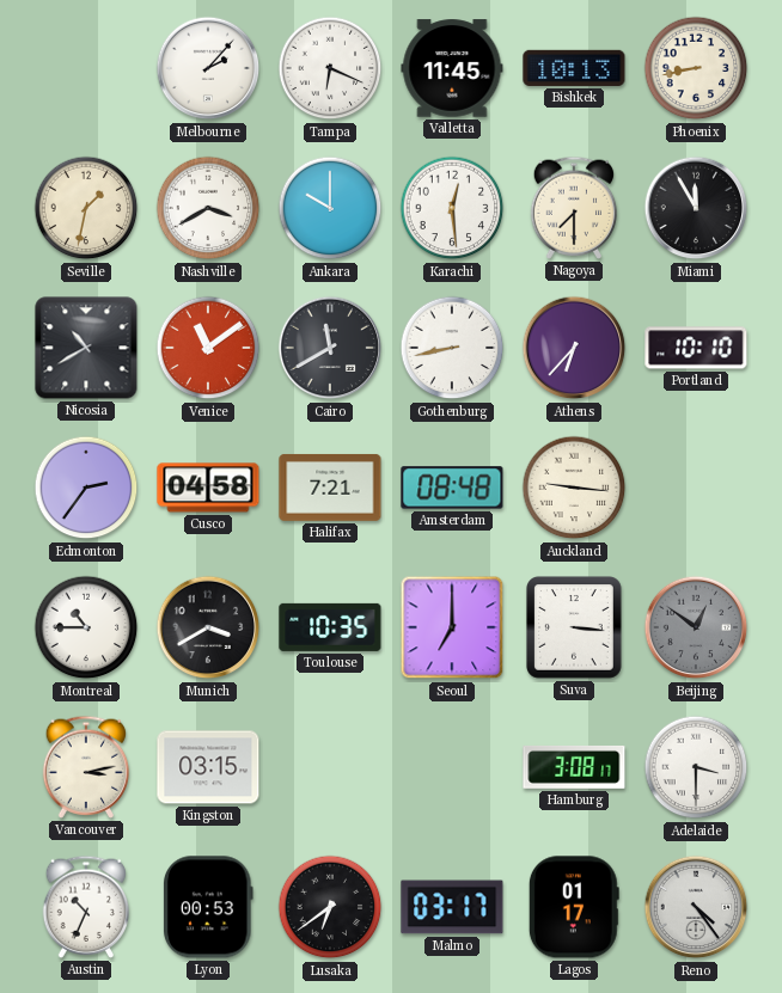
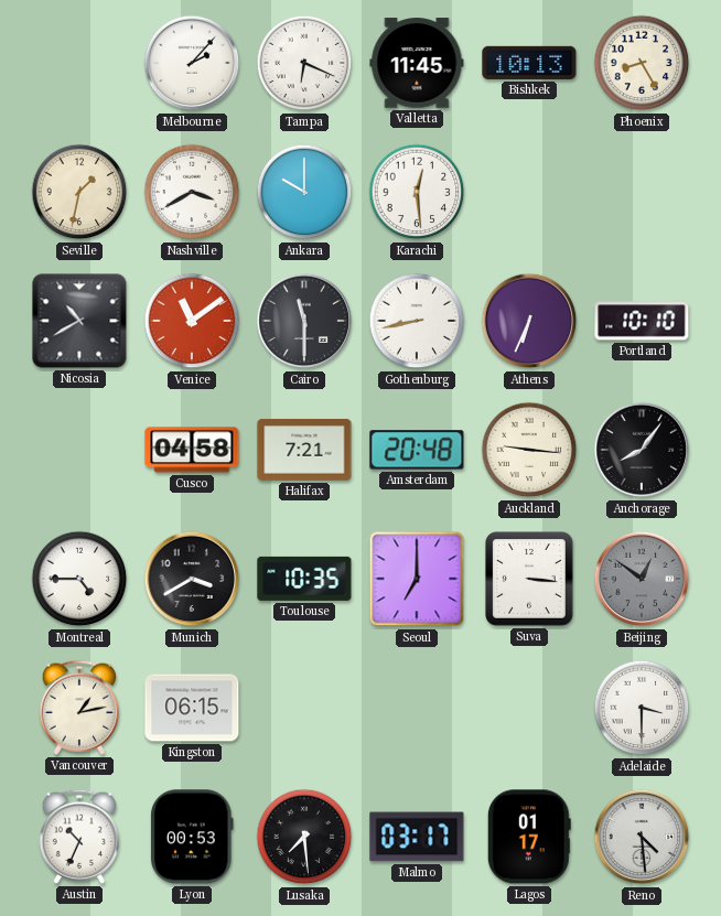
Phoenix: 8:43 -> 8:25
Nagoya: 7:30 -> none
Miami: 11:55 -> none
Cairo: 11:40 -> 11:30
Athens: 6:37 -> 6:34
Edmonton: 2:36 -> none
Amsterdam: 08:48 -> 20:48
Anchorage: none -> 8:06
Montreal: 10:45 -> 4:45
Vancouver: 3:13 -> 1:13
Kingston: 03:15 -> 06:15
Hamburg: 3:08 -> none
Lusaka: 6:39 -> 7:29
Reno: 4:24 -> 4:29
